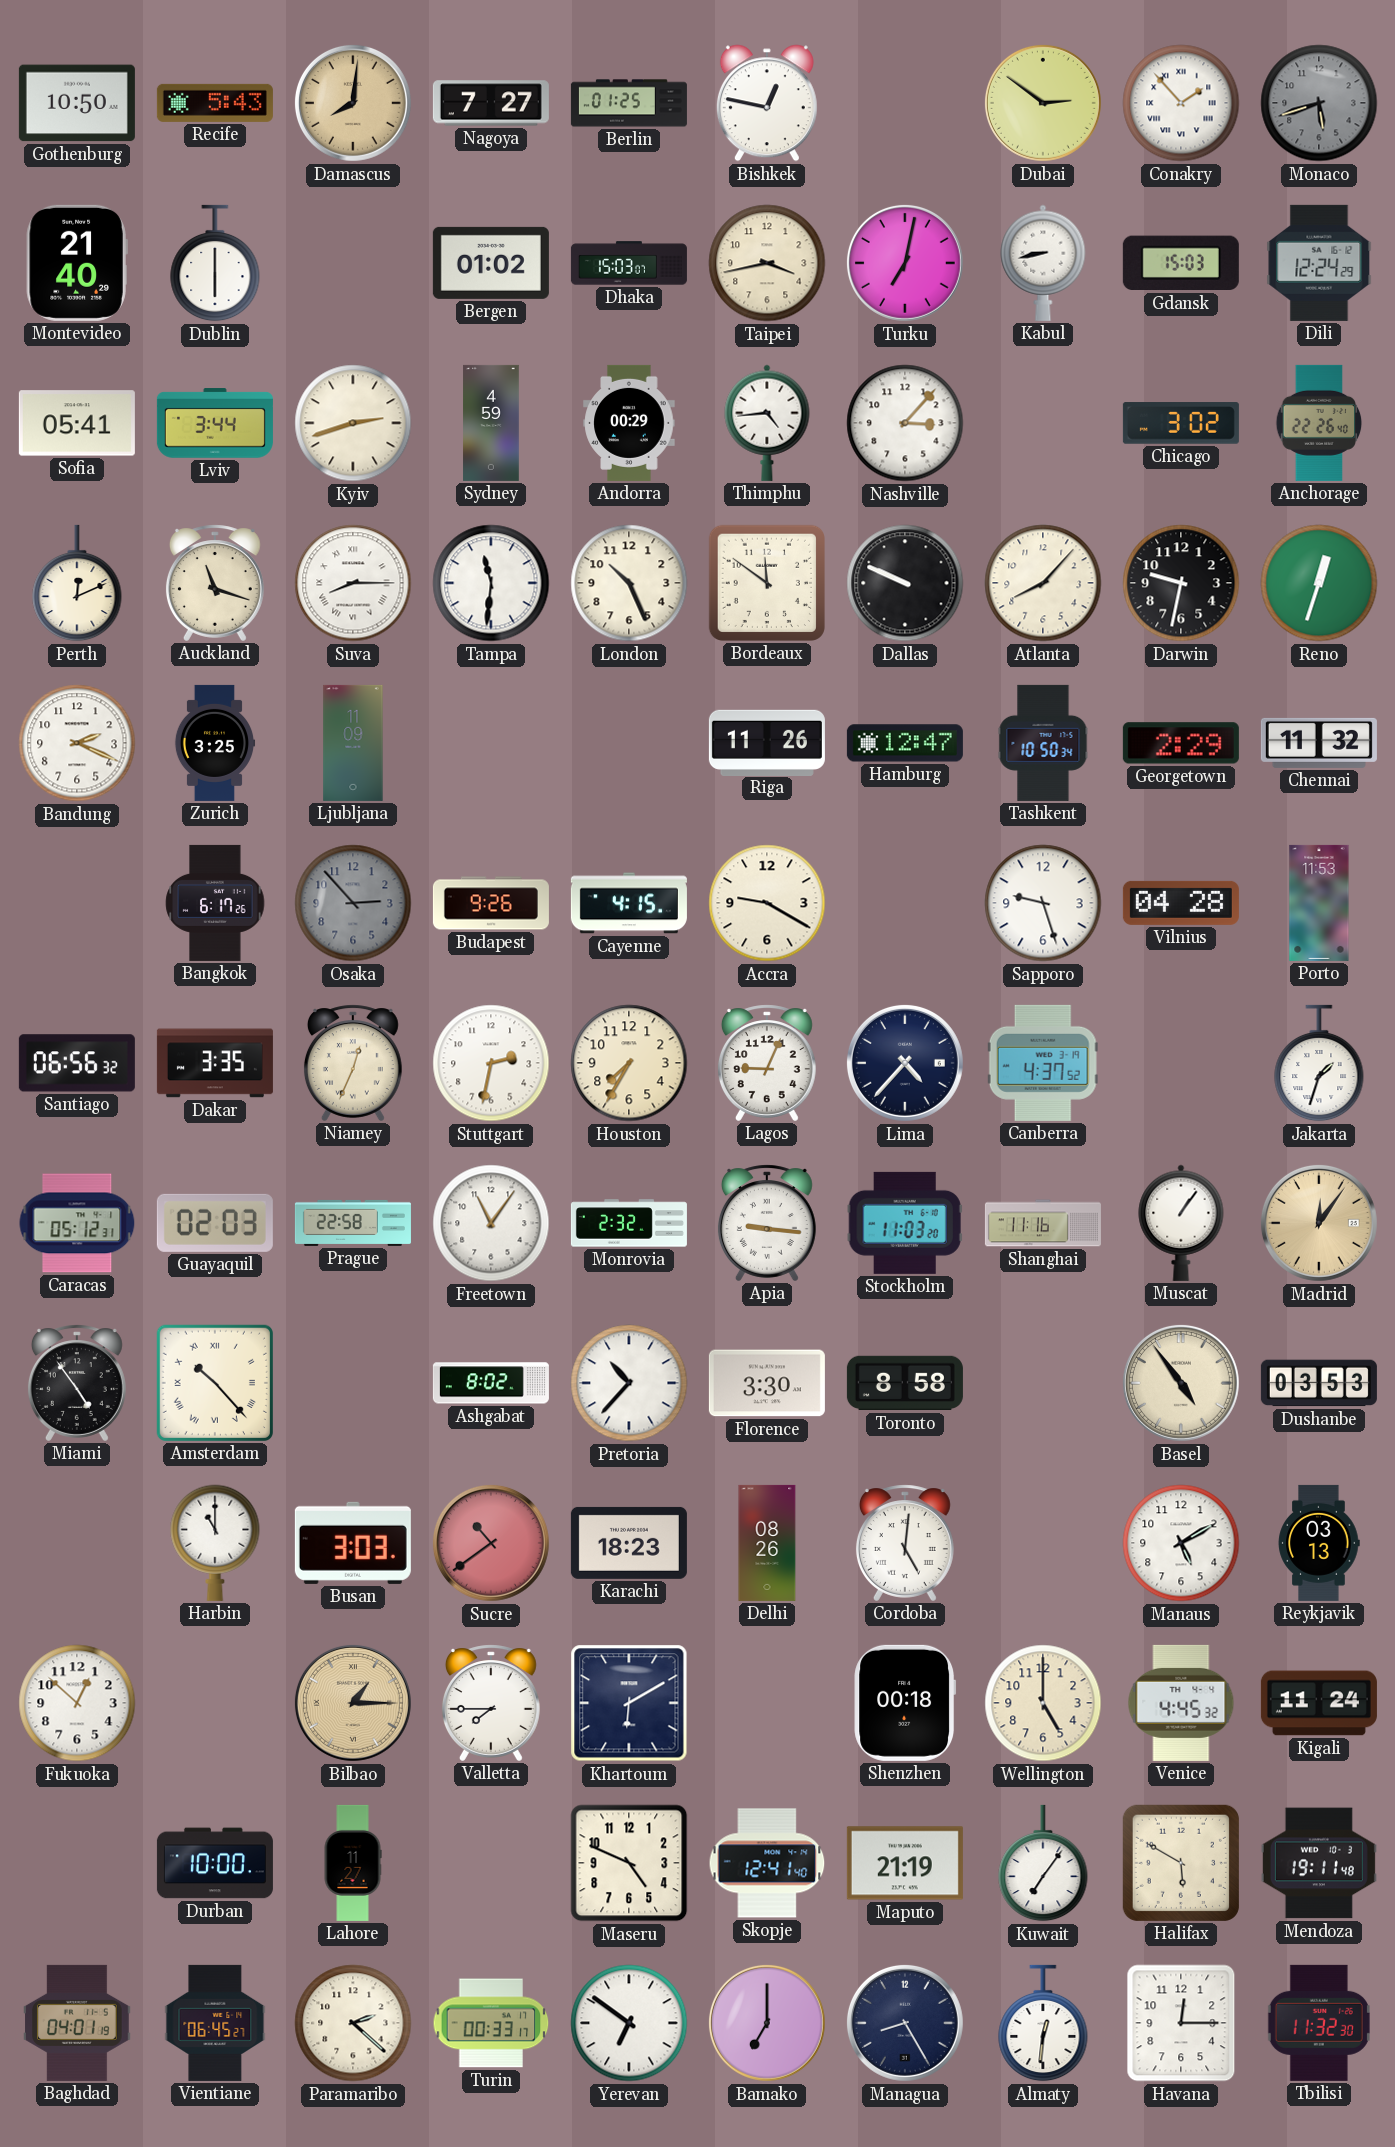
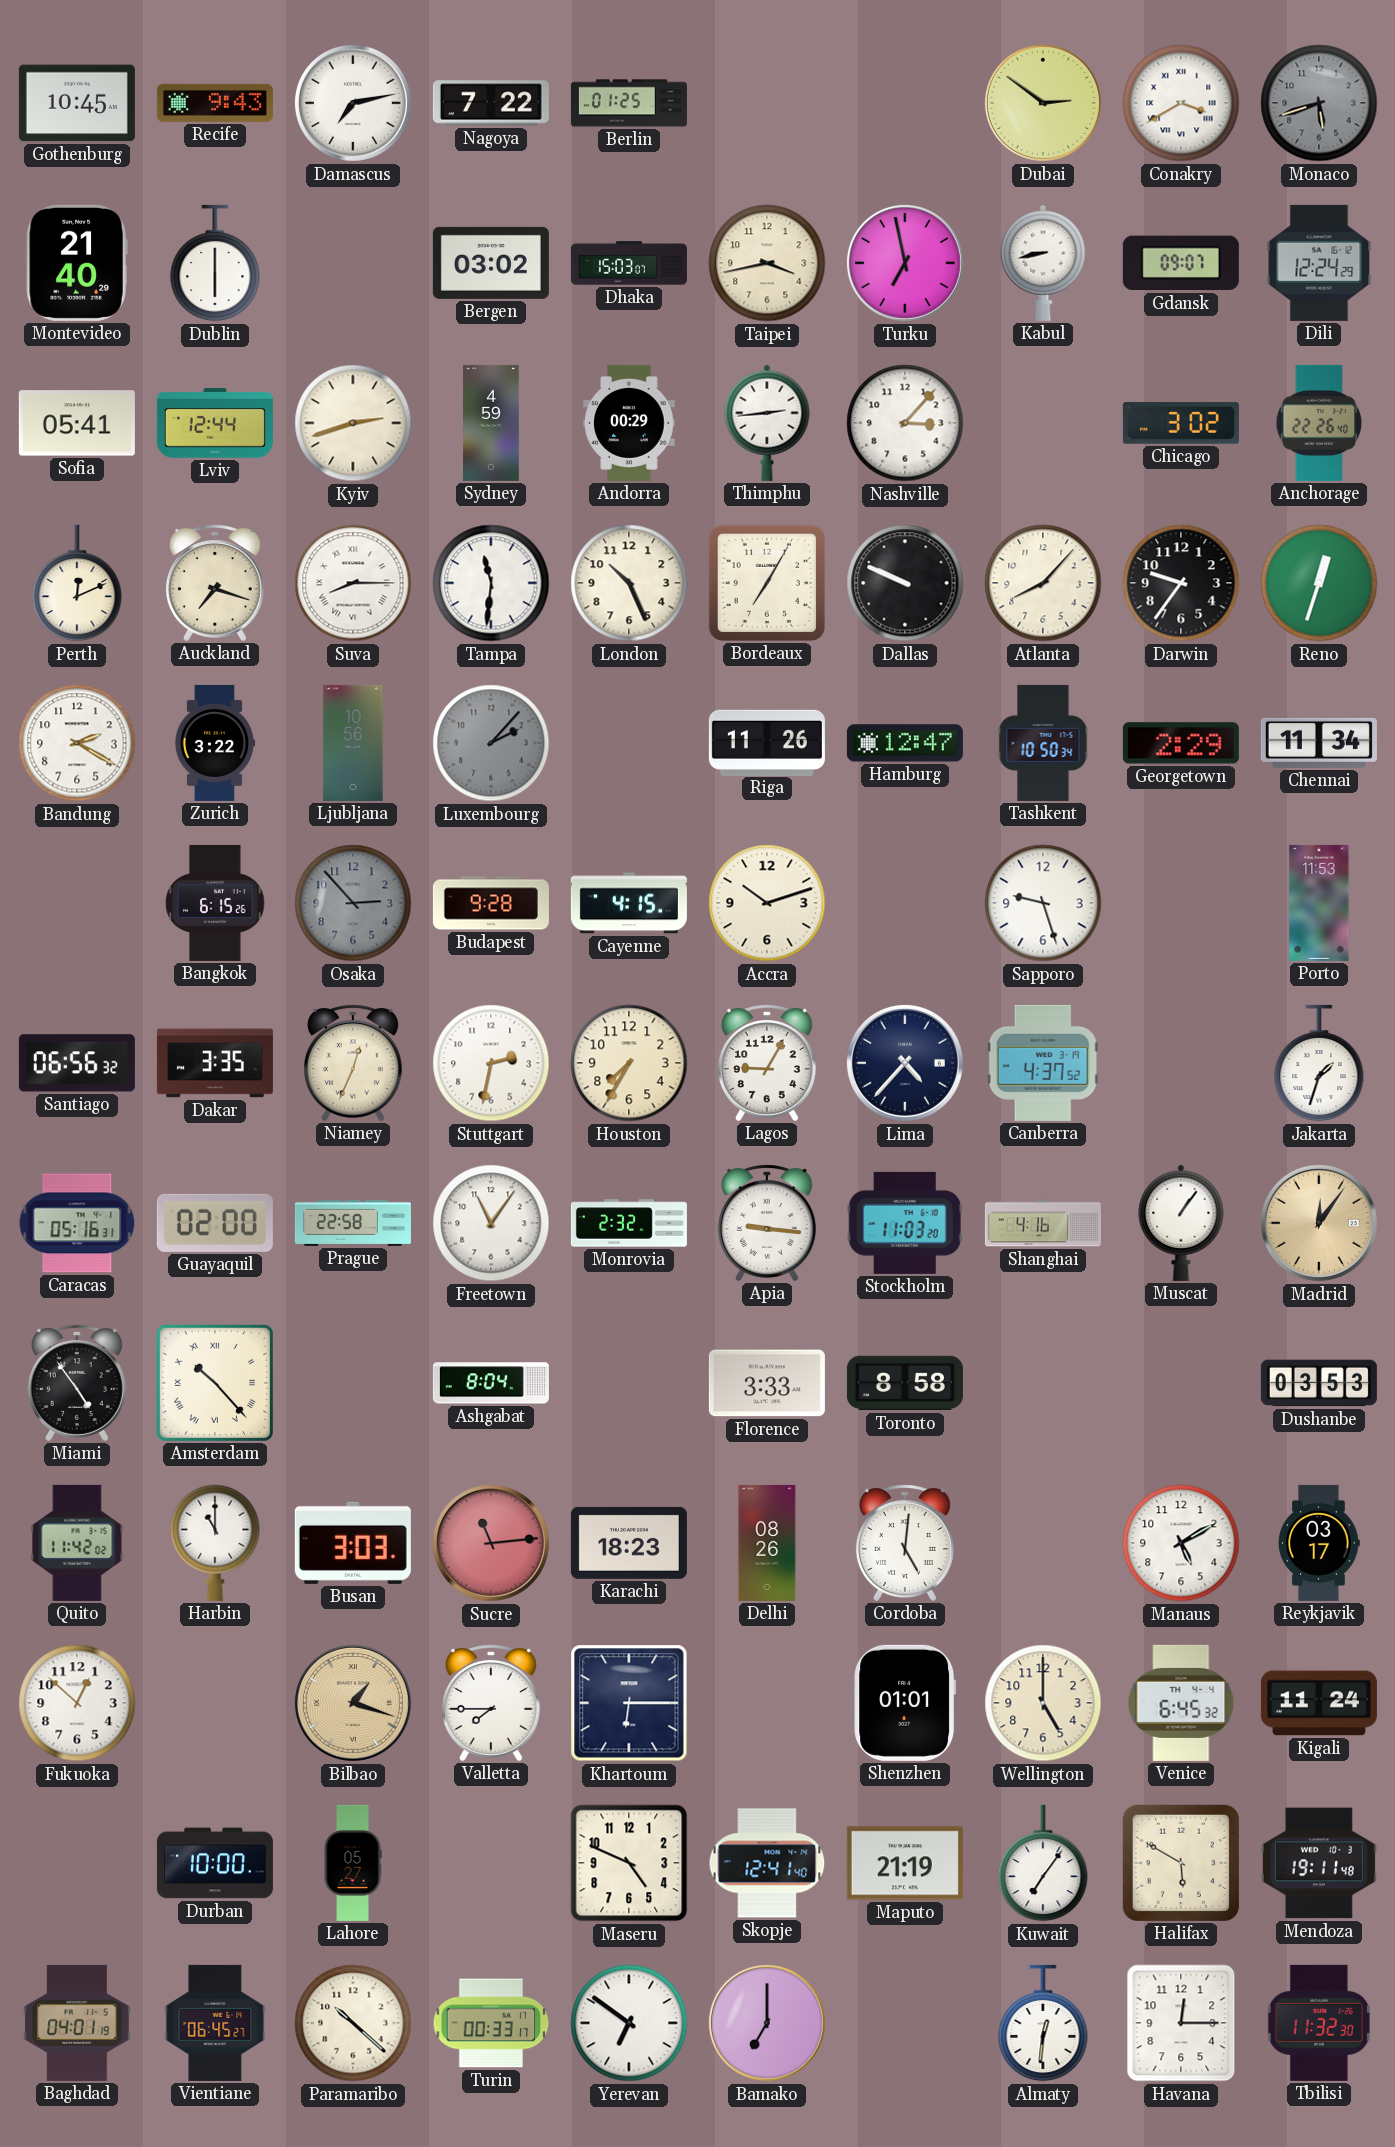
Gothenburg: 10:50 -> 10:45
Recife: 5:43 -> 9:43
Damascus: 8:01 -> 7:13
Damascus dial: champagne -> white
Nagoya: 7:27 -> 7:22
Bishkek: 12:47 -> none
Conakry: 1:53 -> 3:40
Bergen: 01:02 -> 03:02
Turku: 7:02 -> 6:58
Gdansk: 15:03 -> 09:07
Lviv: 3:44 -> 12:44
Thimphu: 4:44 -> 2:44
Auckland: 11:18 -> 7:18
Bordeaux: 11:51 -> 7:05
Darwin: 9:32 -> 9:36
Bandung: 2:19 -> 2:20
Zurich: 3:25 -> 3:22
Ljubljana: 11:09 -> 10:56
Luxembourg: none -> 2:07
Chennai: 11:32 -> 11:34
Bangkok: 6:17 -> 6:15
Budapest: 9:26 -> 9:28
Accra: 9:20 -> 10:12
Vilnius: 04:28 -> none
Lagos: 9:04 -> 9:05
Caracas: 05:12 -> 05:16
Guayaquil: 02:03 -> 02:00
Shanghai: 11:16 -> 4:16
Ashgabat: 8:02 -> 8:04
Pretoria: 10:37 -> none
Florence: 3:30 -> 3:33
Basel: 4:54 -> none
Quito: none -> 11:42
Sucre: 10:39 -> 11:14
Reykjavik: 03:13 -> 03:17
Bilbao: 1:15 -> 1:18
Khartoum: 6:10 -> 6:15
Shenzhen: 00:18 -> 01:01
Venice: 4:45 -> 6:45
Lahore: 11:27 -> 05:27
Paramaribo: 2:22 -> 10:22
Managua: 8:25 -> none
